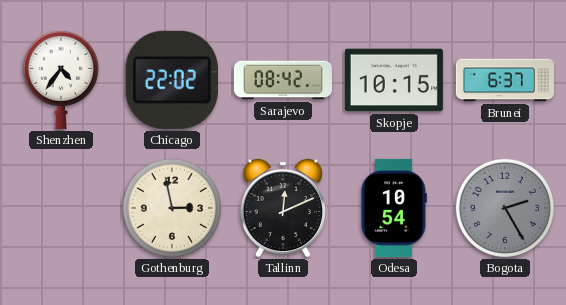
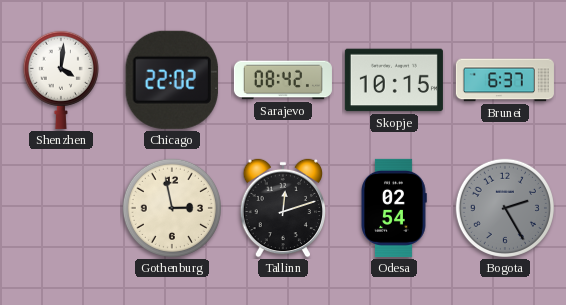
Shenzhen: 4:36 -> 4:01
Tallinn: 12:11 -> 12:12
Odesa: 10:54 -> 02:54
